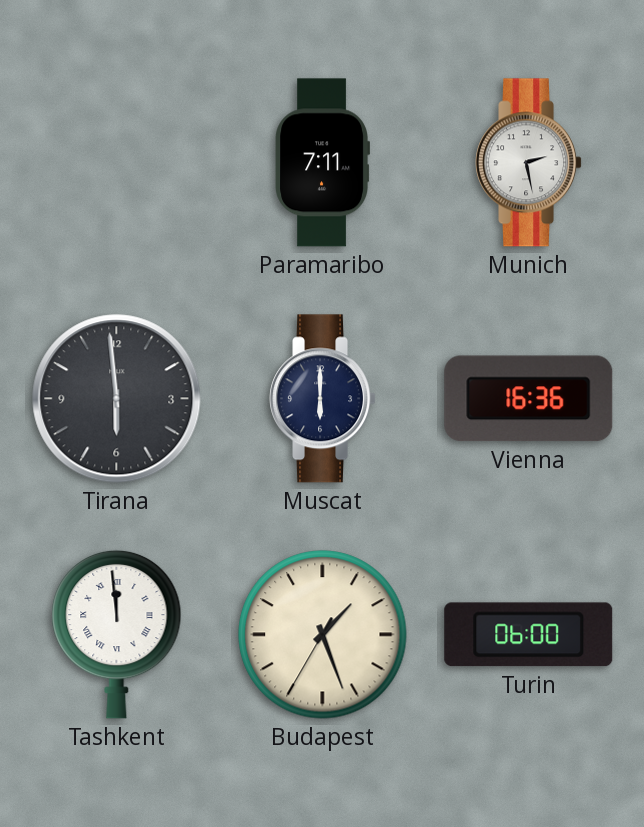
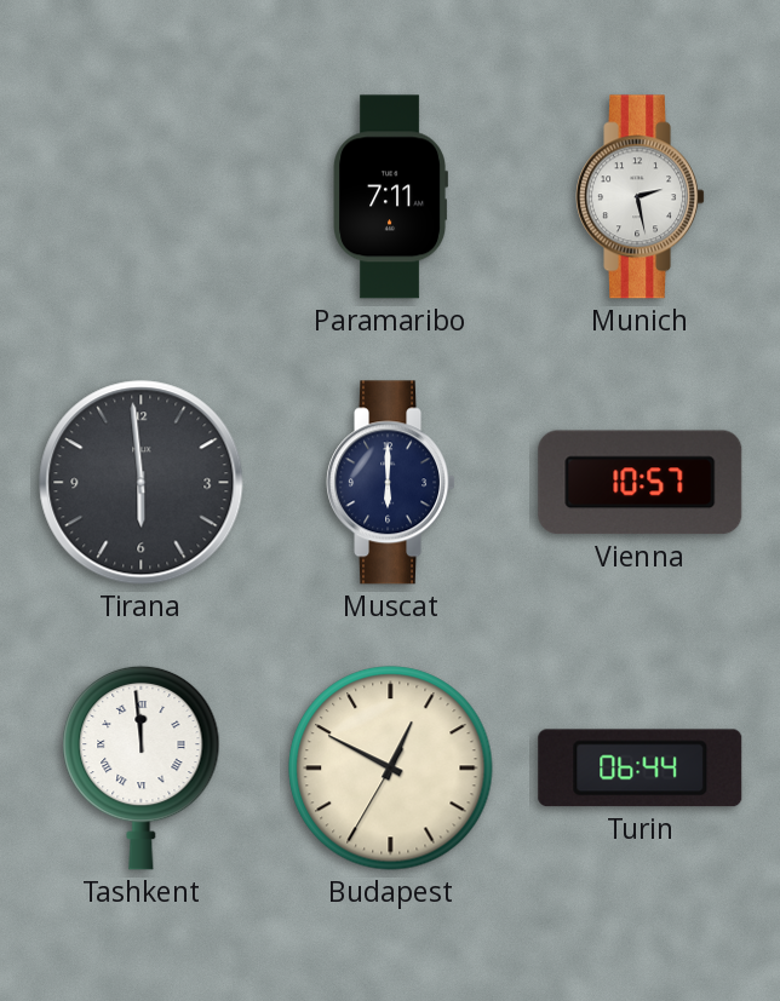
Vienna: 16:36 -> 10:57
Budapest: 1:26 -> 12:49
Turin: 06:00 -> 06:44
